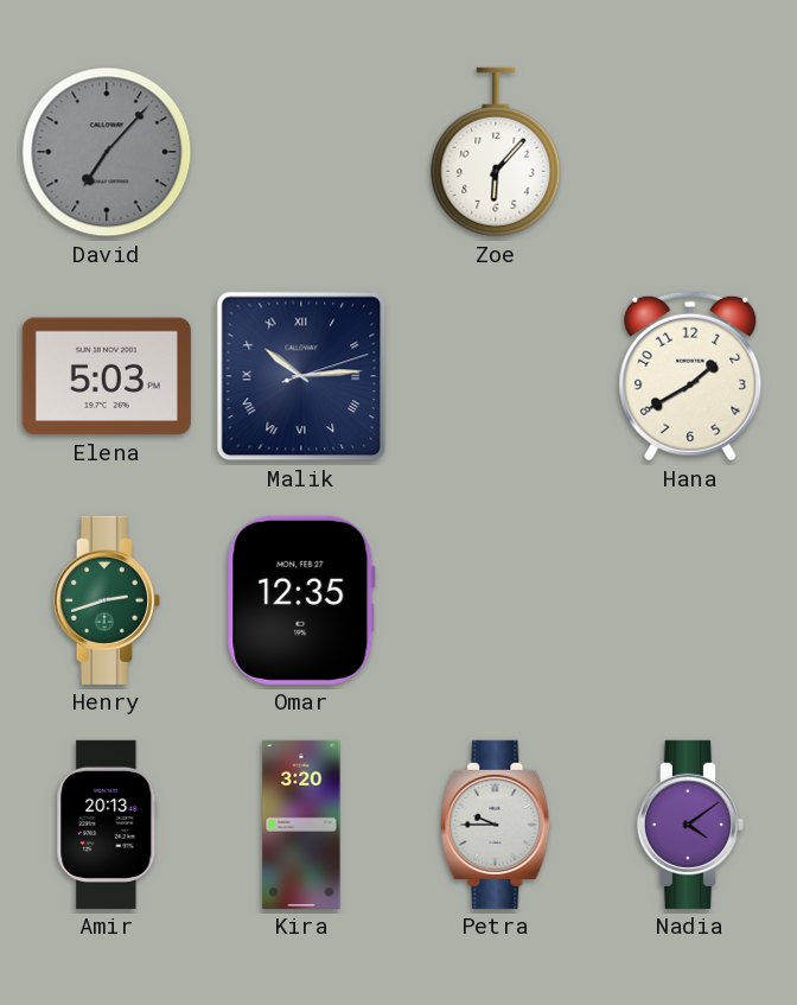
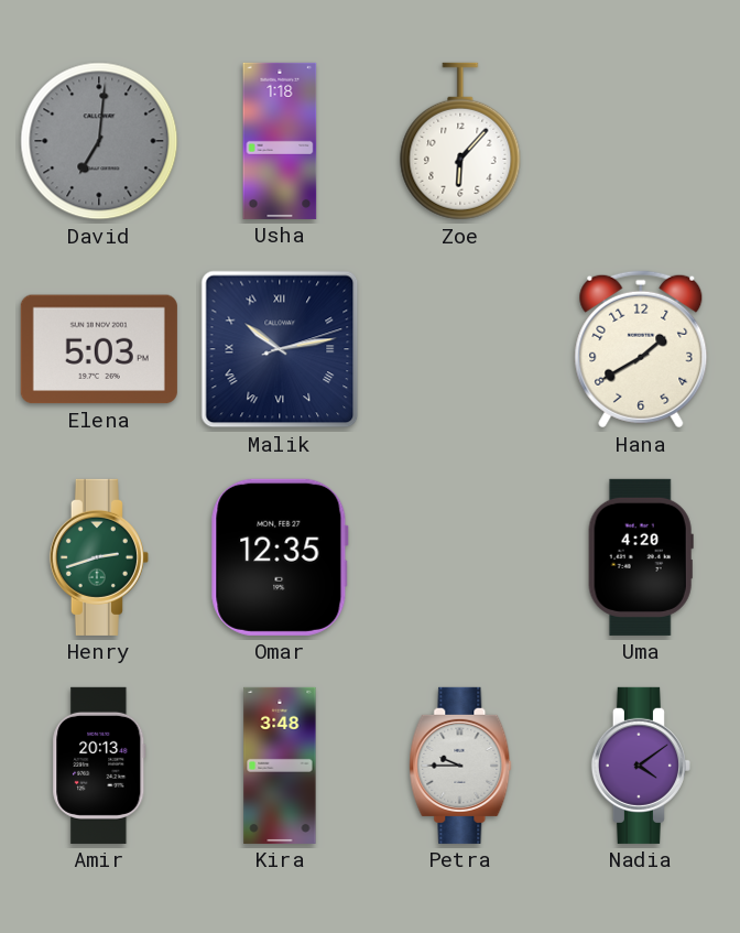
David: 7:07 -> 7:01
Usha: none -> 1:18
Malik: 10:14 -> 10:13
Uma: none -> 4:20
Kira: 3:20 -> 3:48
